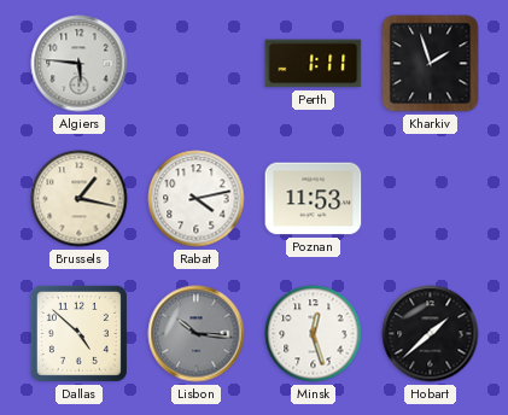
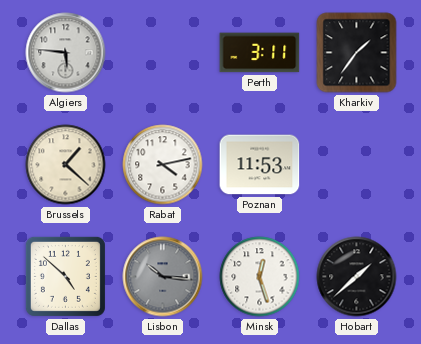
Perth: 1:11 -> 3:11
Kharkiv: 1:57 -> 1:36
Brussels: 1:17 -> 1:22
